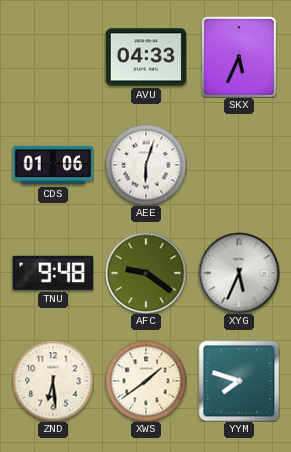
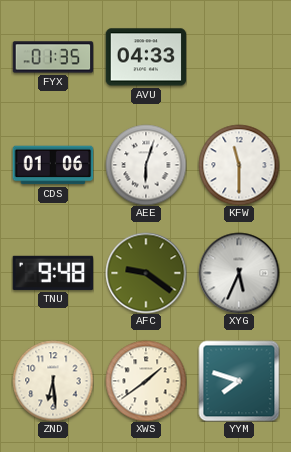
FYX: none -> 01:35
SKX: 5:34 -> none
KFW: none -> 11:30
